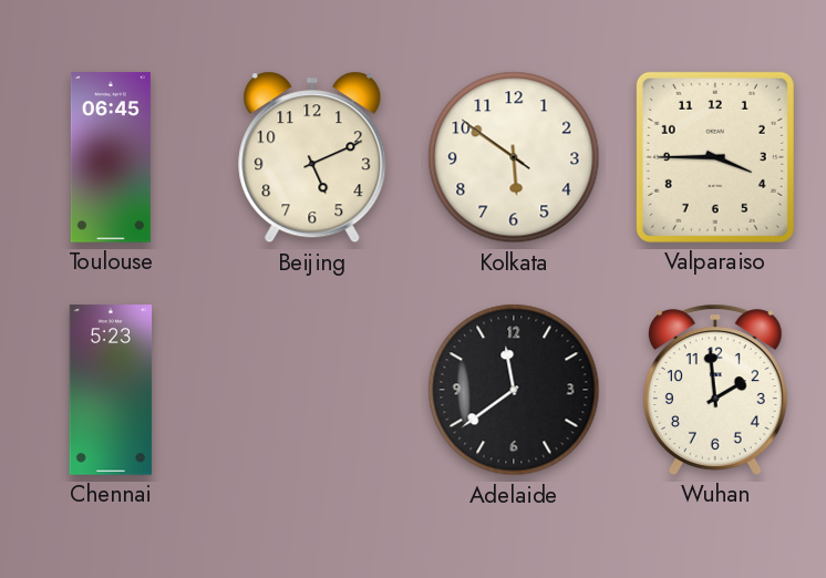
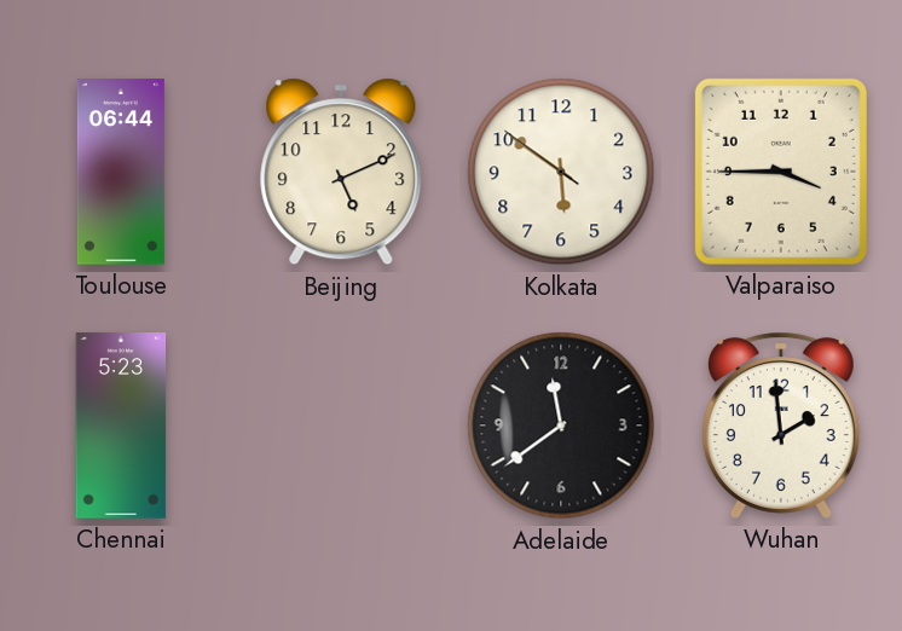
Toulouse: 06:45 -> 06:44
